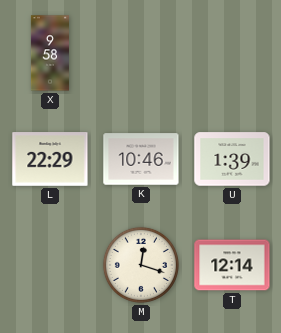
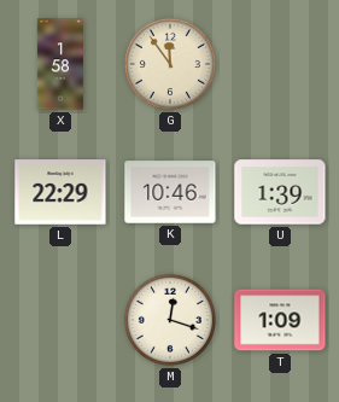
X: 9:58 -> 1:58
G: none -> 11:54
T: 12:14 -> 1:09
